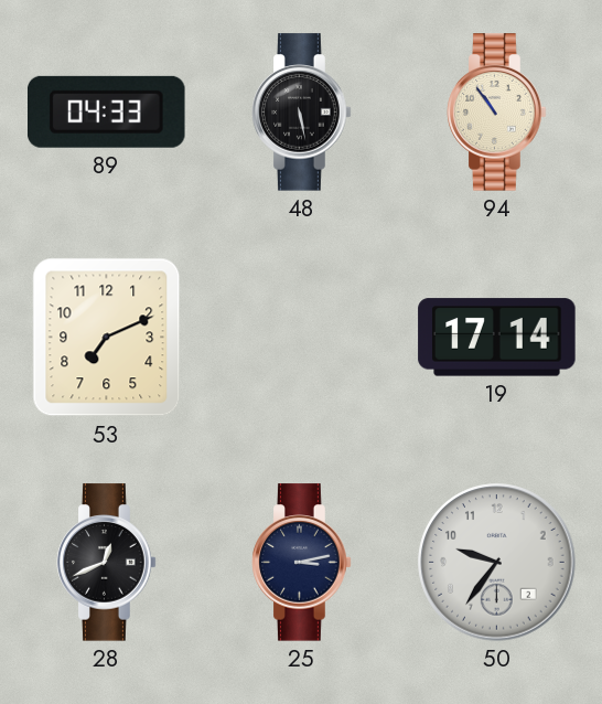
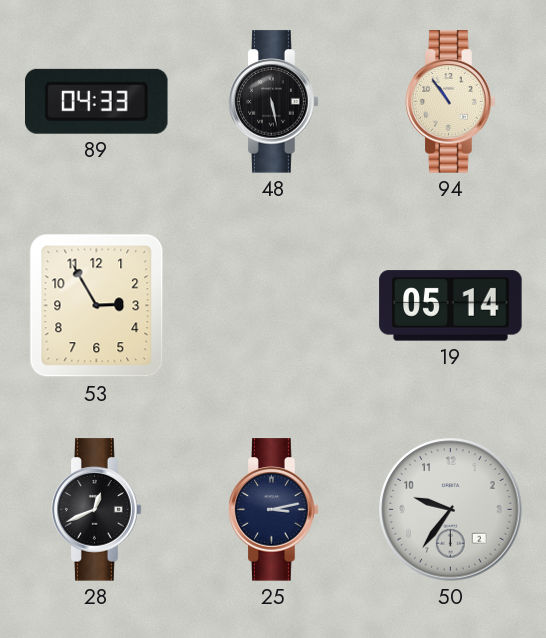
53: 7:11 -> 2:55
19: 17:14 -> 05:14
